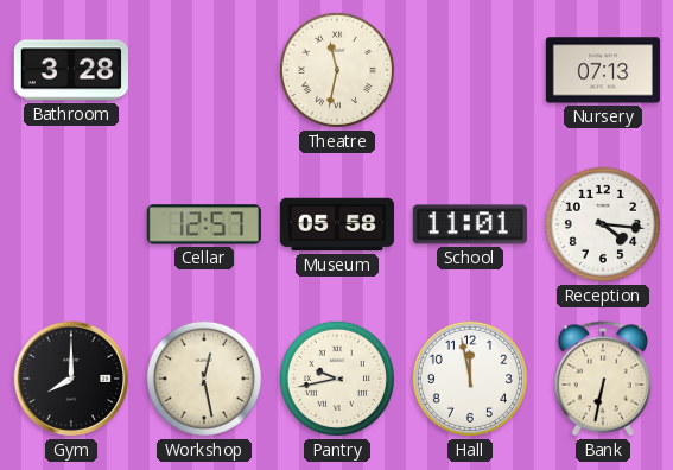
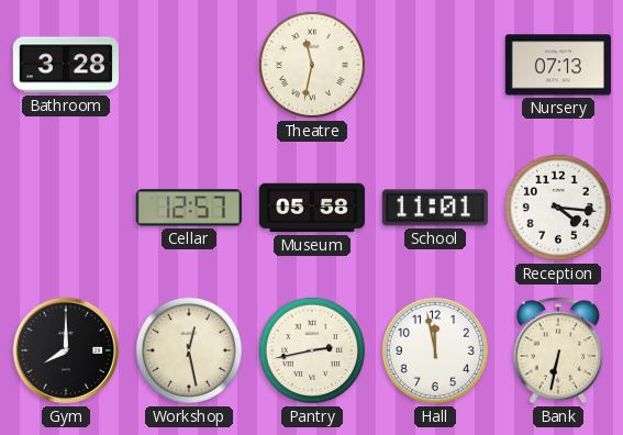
Pantry: 9:43 -> 2:43
